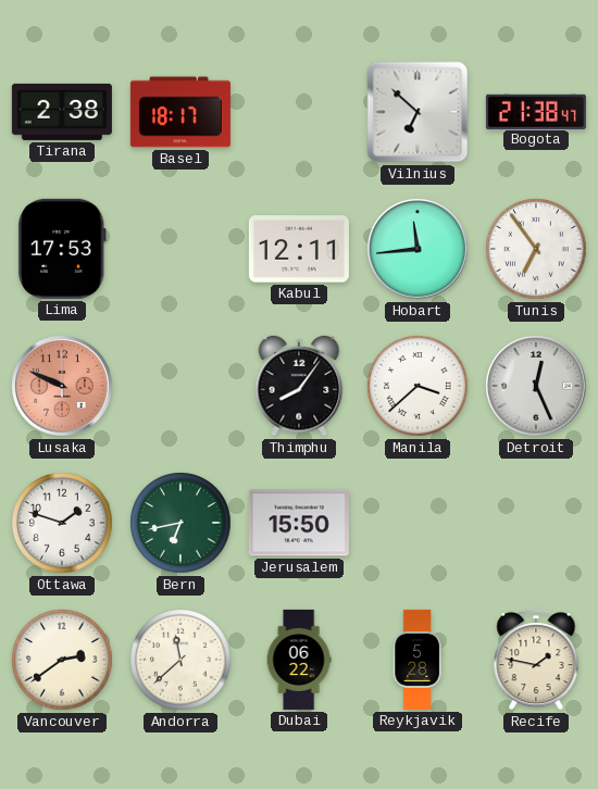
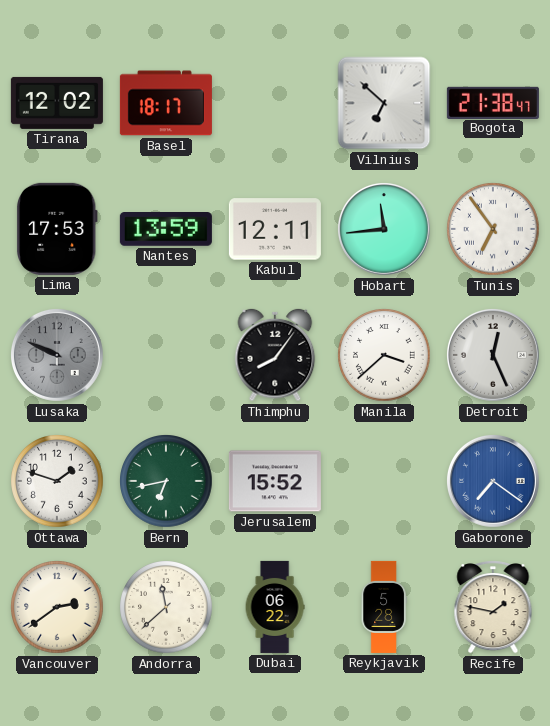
Tirana: 2:38 -> 12:02
Nantes: none -> 13:59
Lusaka dial: salmon -> grey
Jerusalem: 15:50 -> 15:52
Gaborone: none -> 7:21
